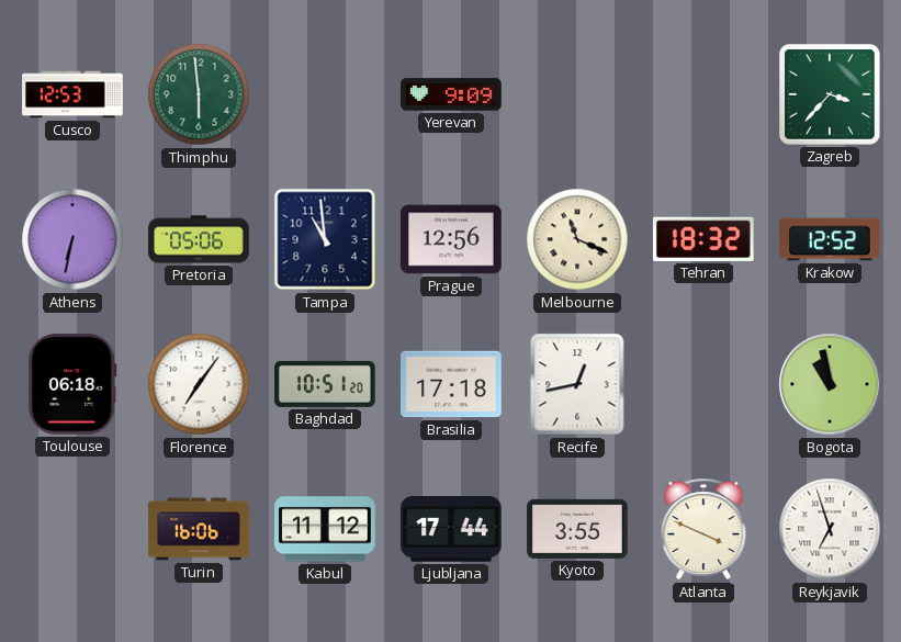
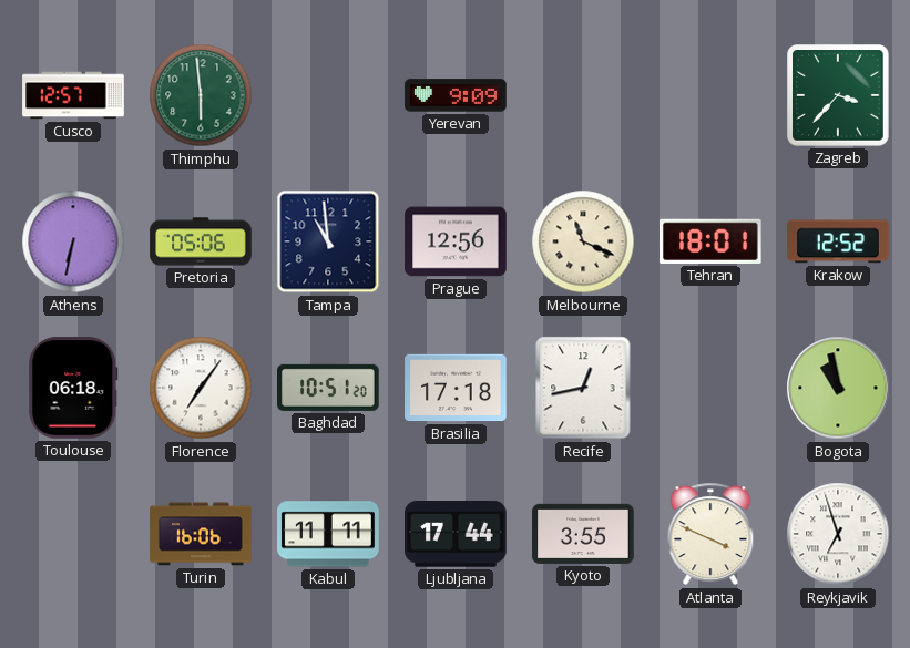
Cusco: 12:53 -> 12:57
Tehran: 18:32 -> 18:01
Kabul: 11:12 -> 11:11
